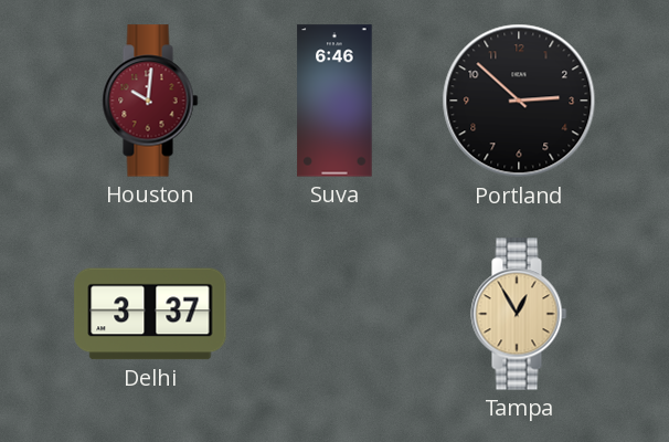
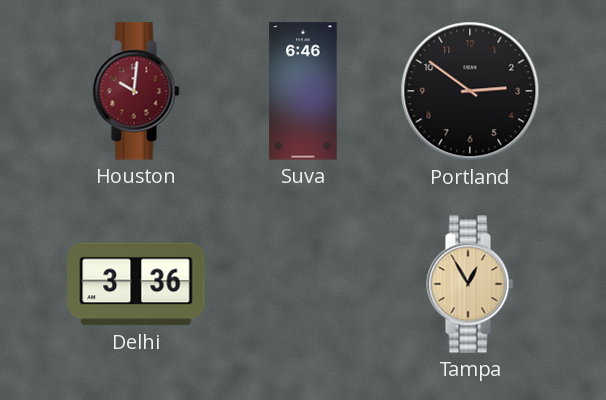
Portland: 2:52 -> 2:51
Delhi: 3:37 -> 3:36
